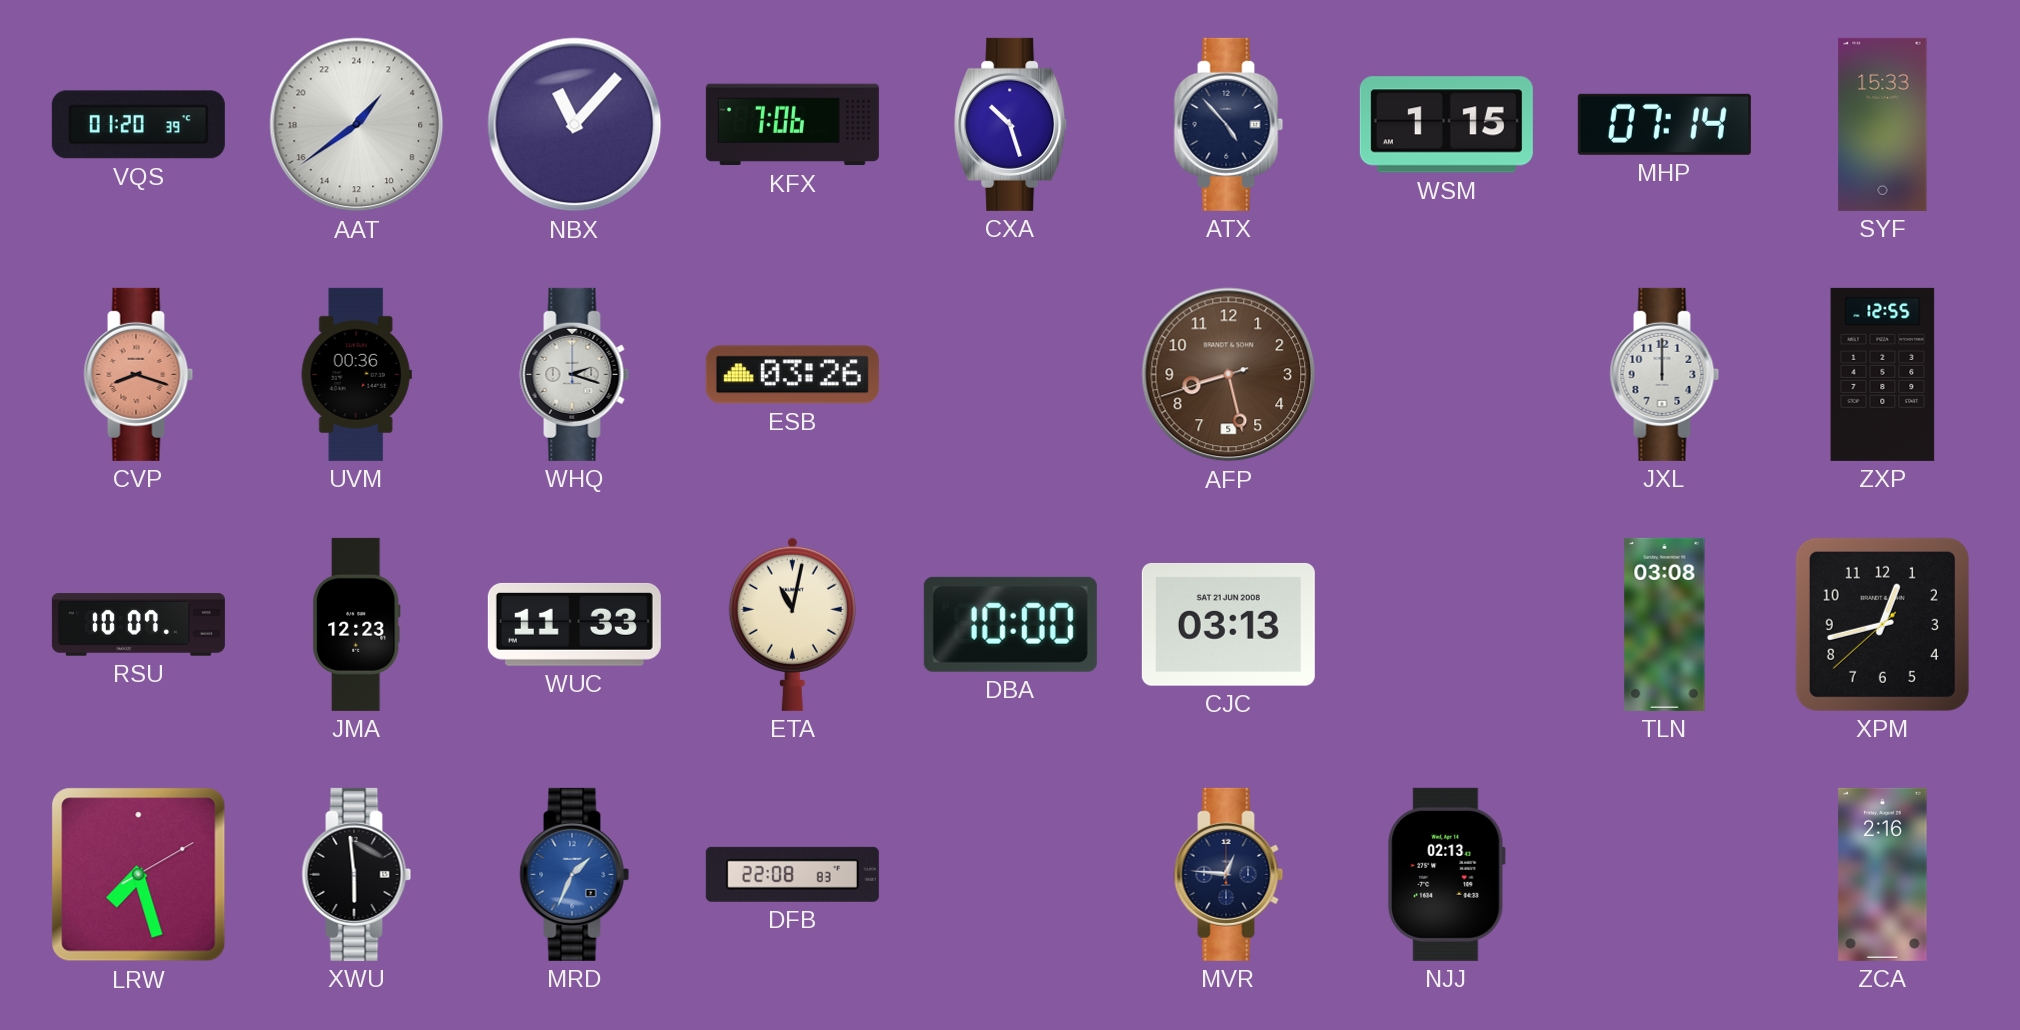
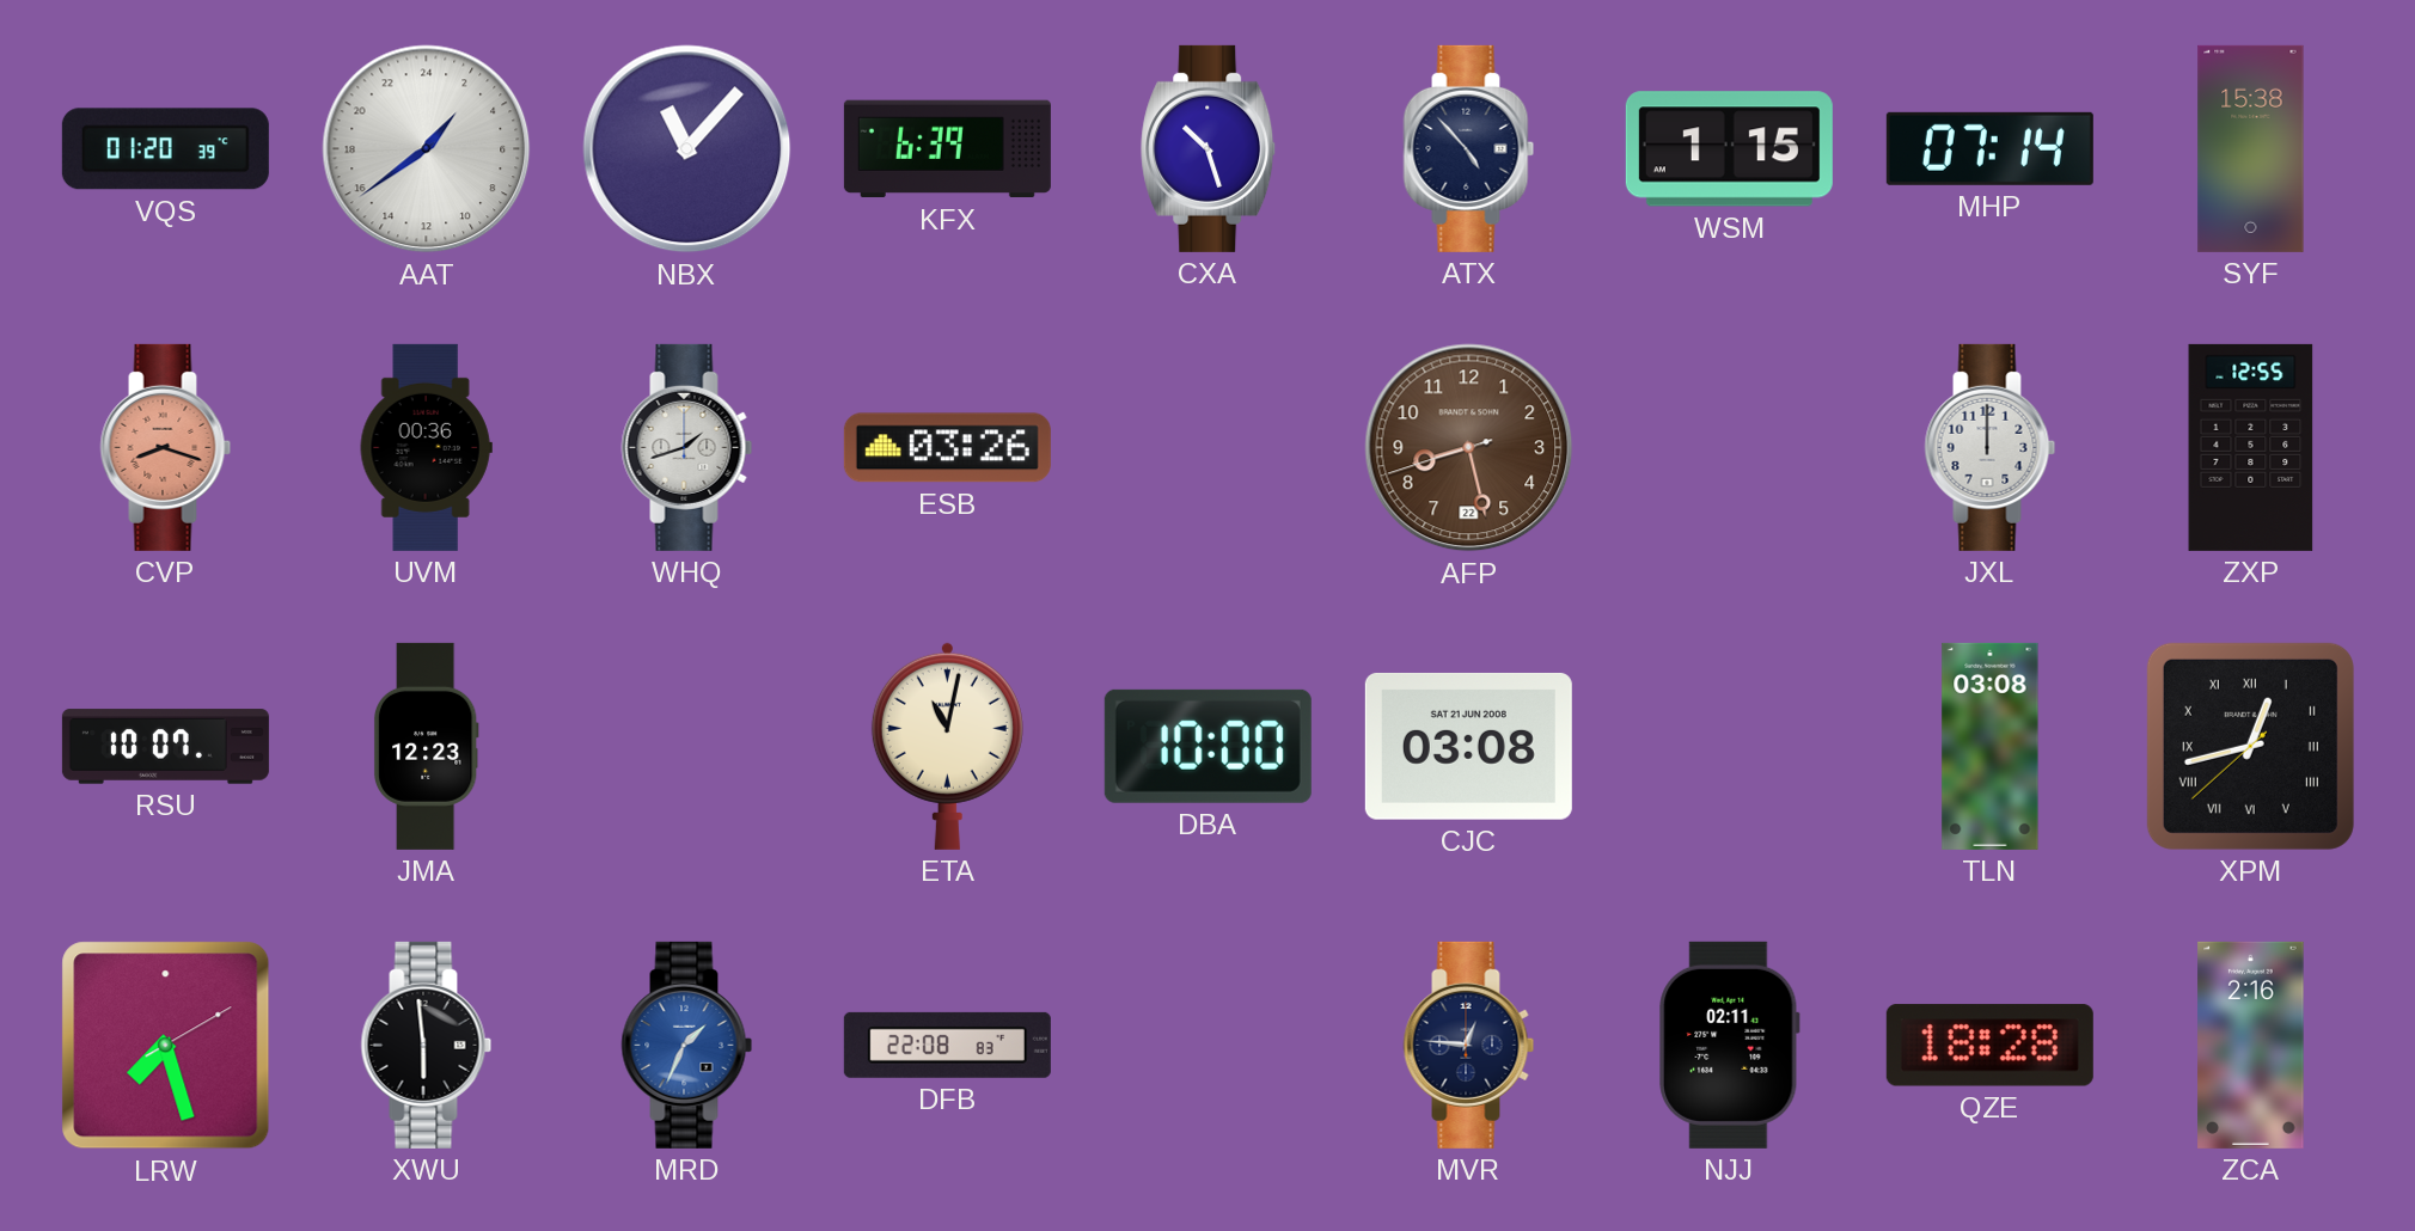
KFX: 7:06 -> 6:39
SYF: 15:33 -> 15:38
WHQ: 2:18 -> 1:42
AFP date: 5 -> 22
WUC: 11:33 -> none
CJC: 03:13 -> 03:08
XPM numerals: Arabic -> Roman
NJJ: 02:13 -> 02:11
QZE: none -> 18:28
